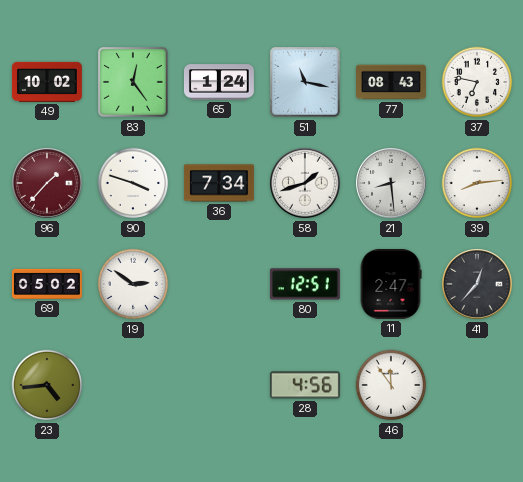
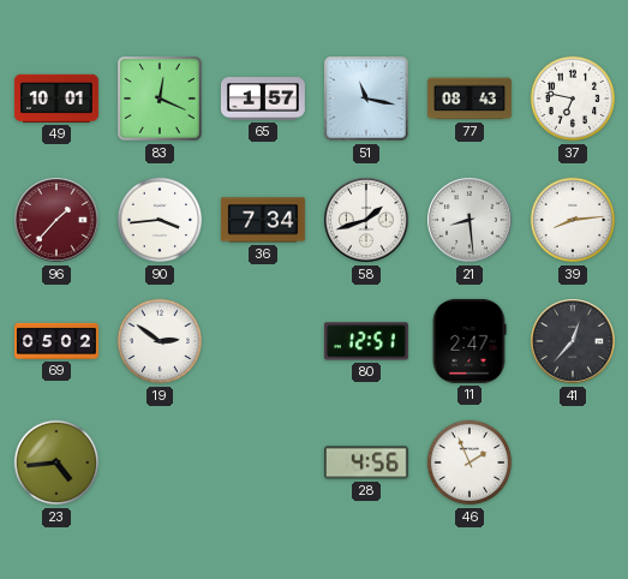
49: 10:02 -> 10:01
83: 12:24 -> 12:19
65: 1:24 -> 1:57
90: 3:48 -> 3:44
46: 11:54 -> 1:56
